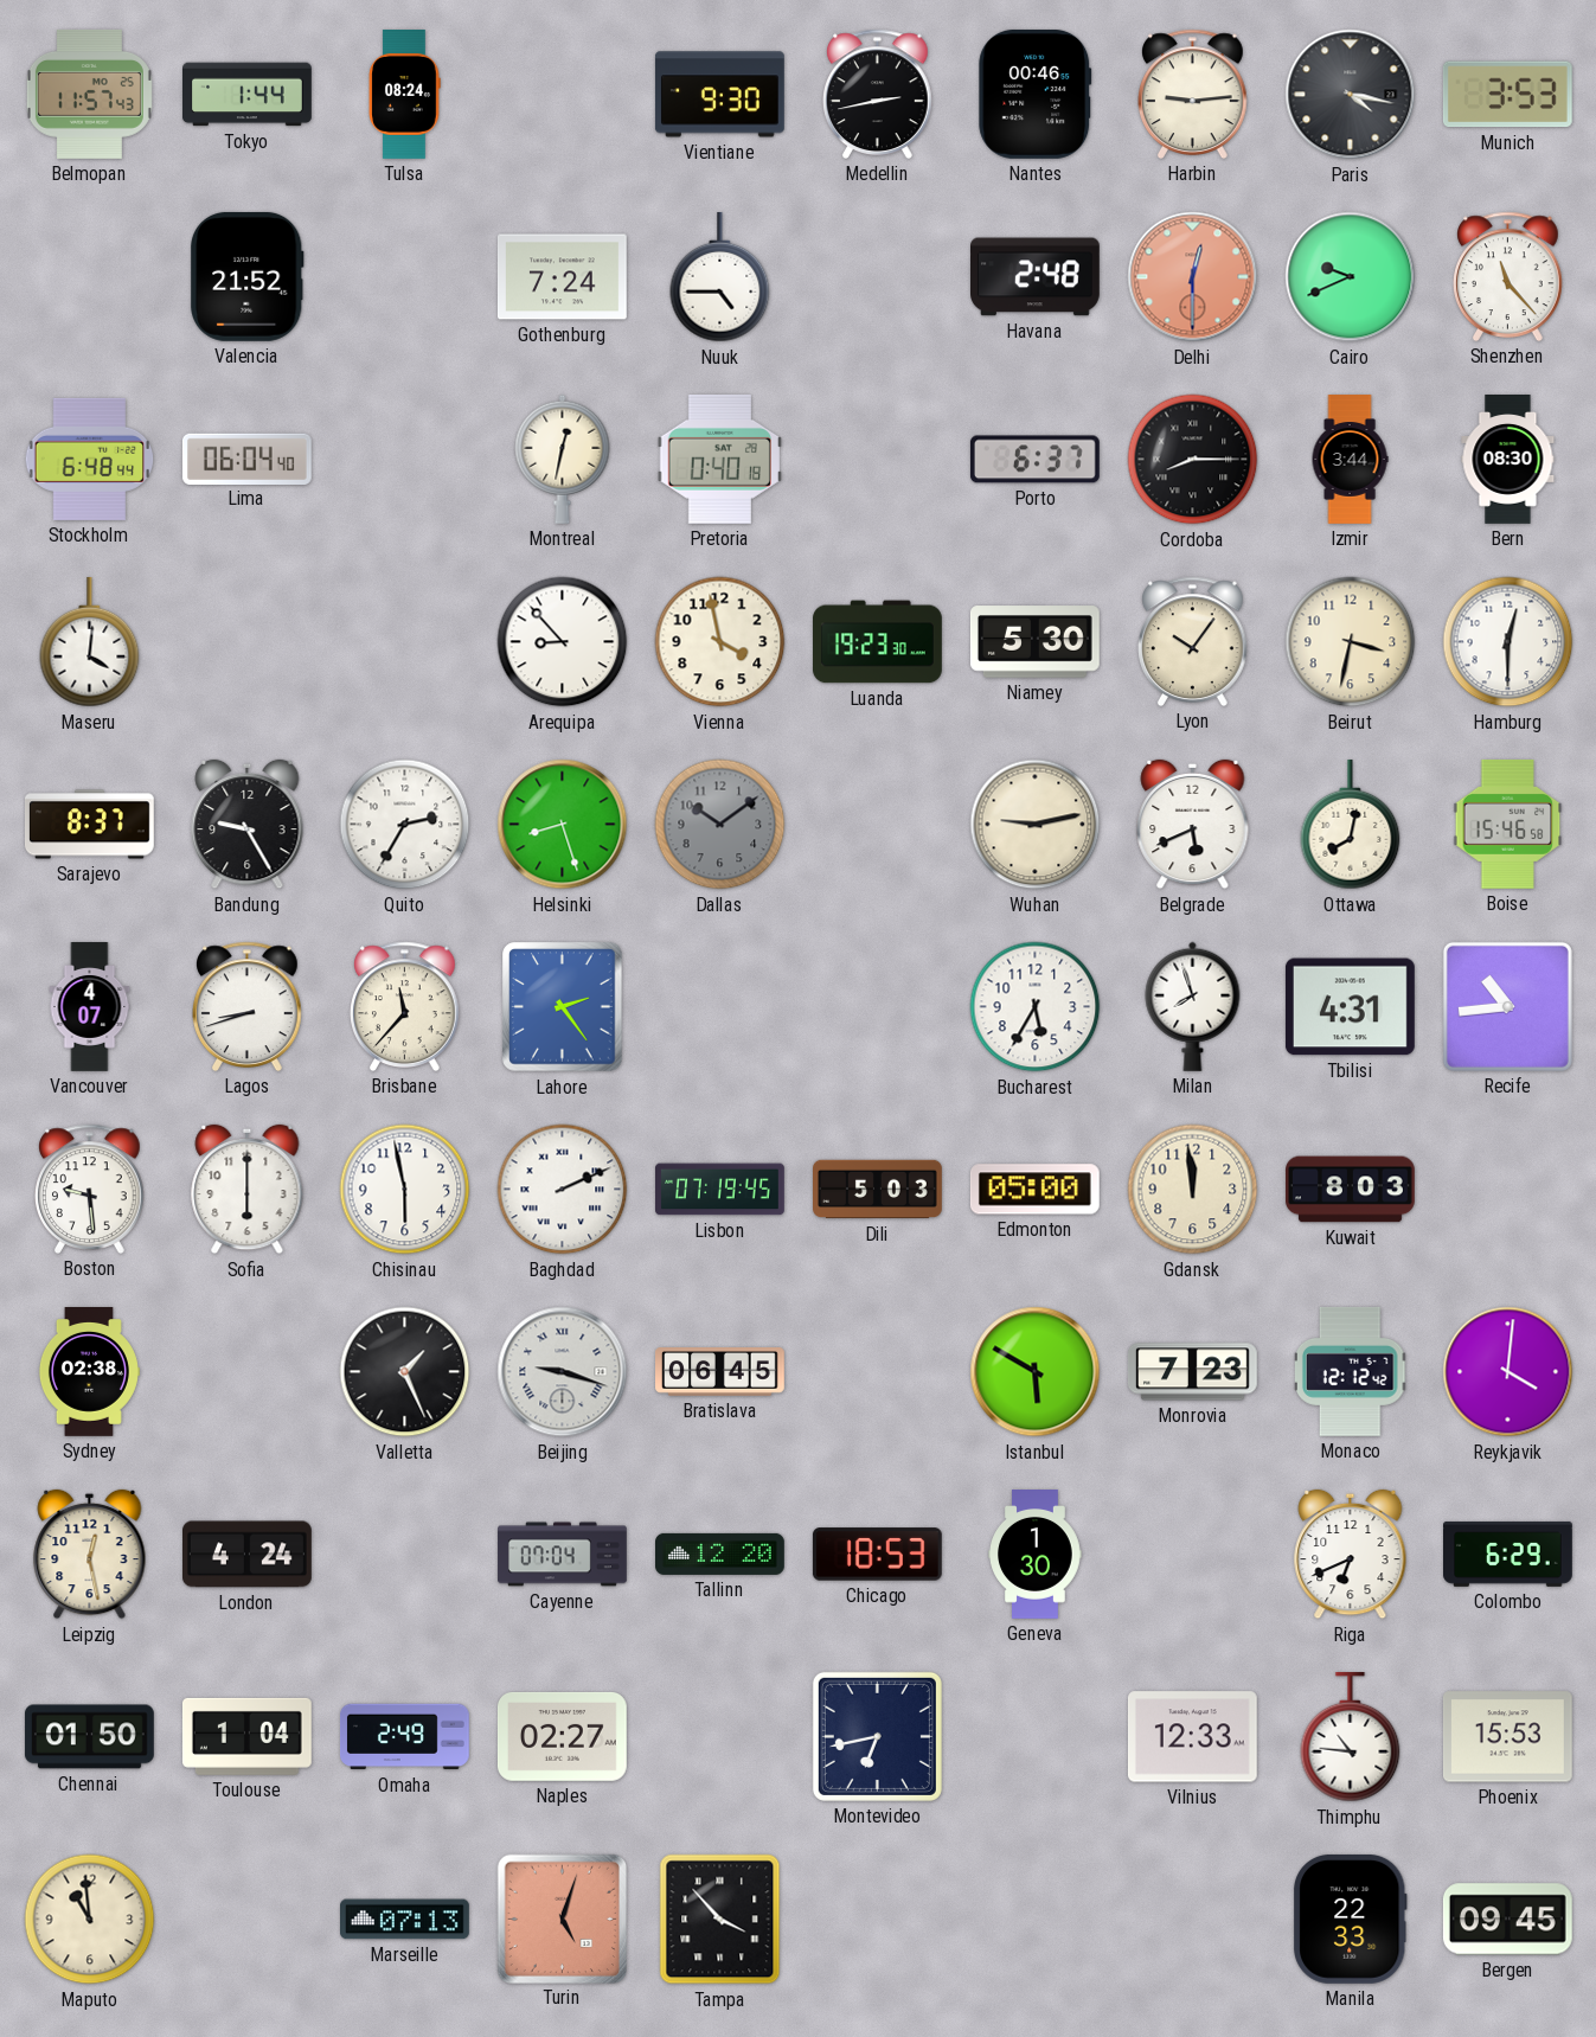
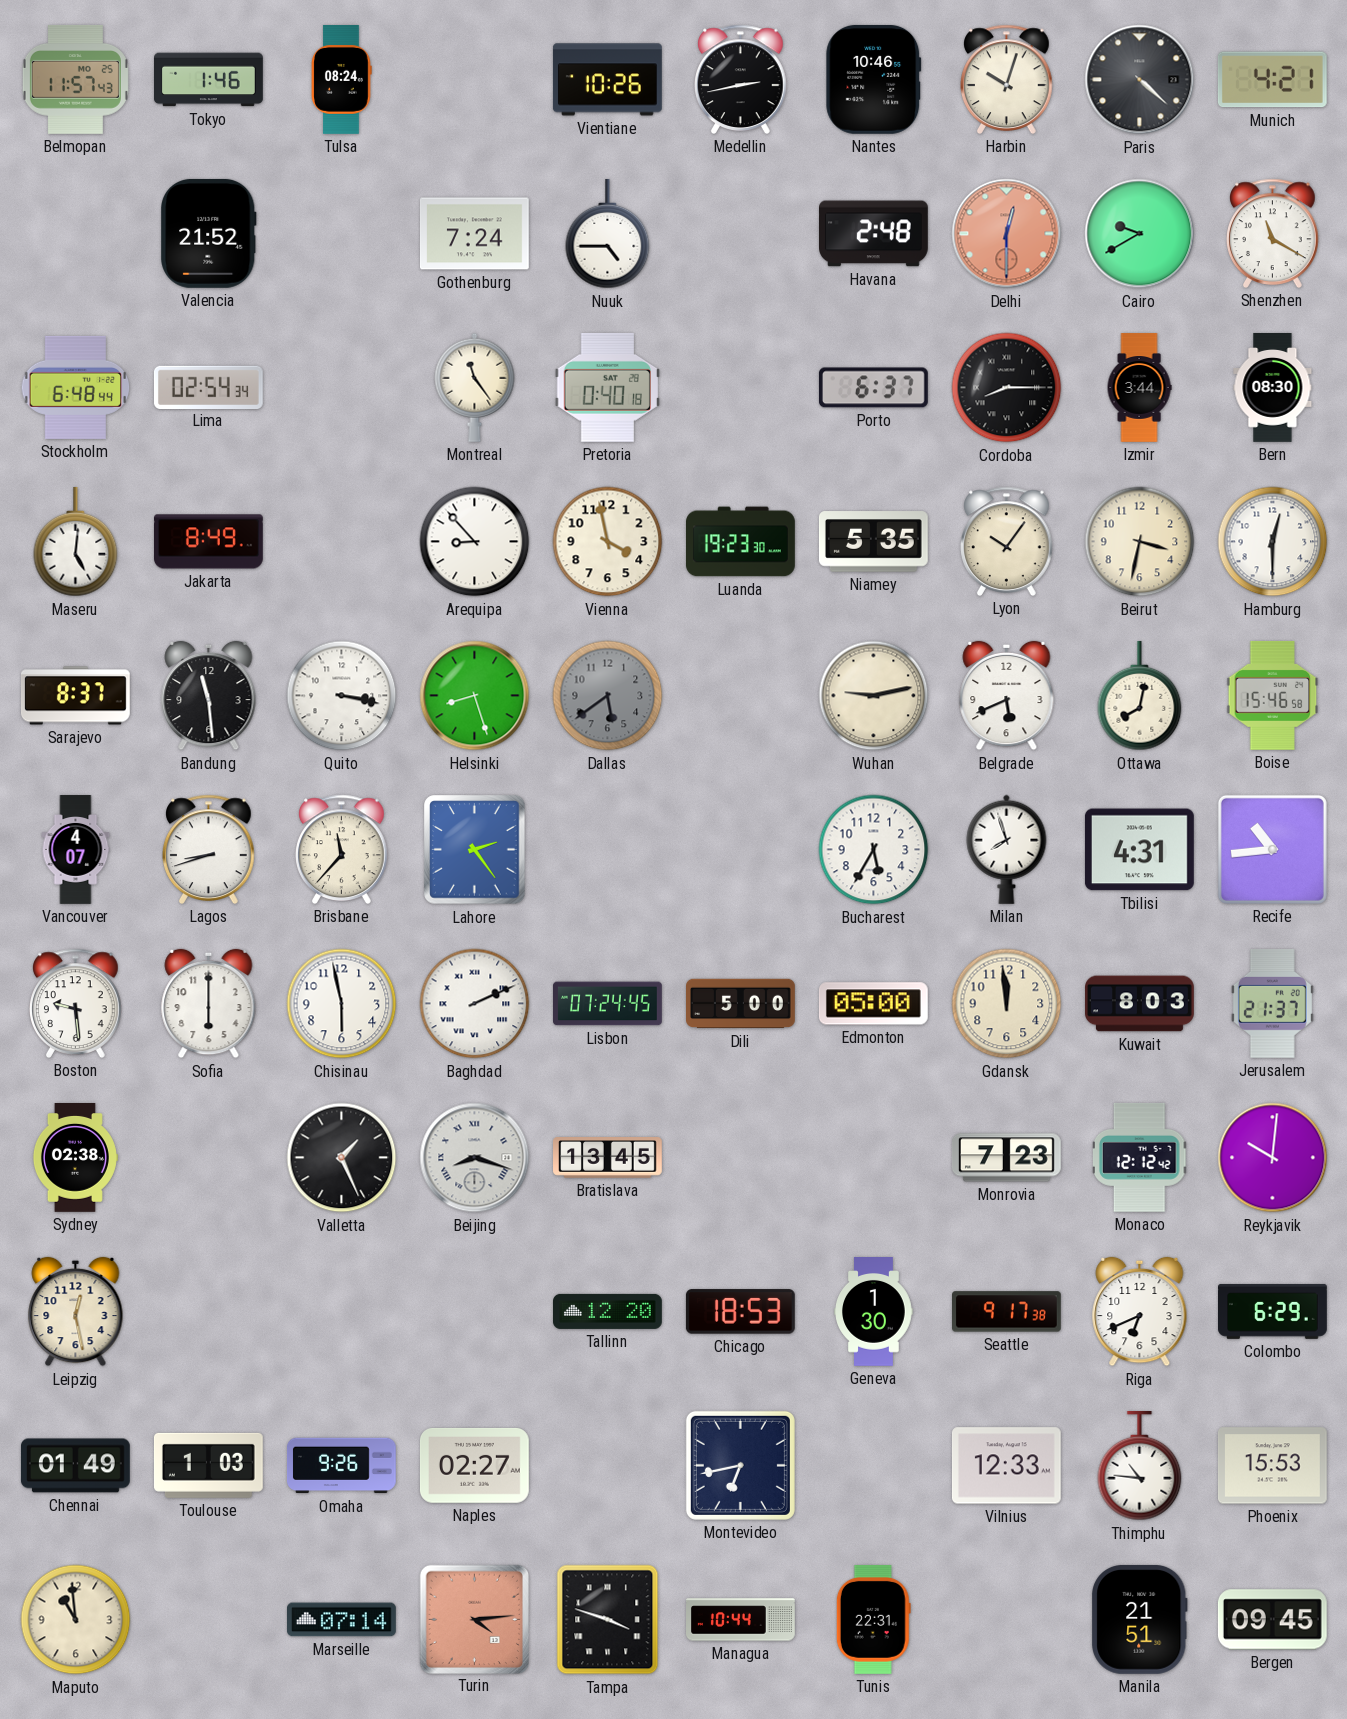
Tokyo: 1:44 -> 1:46
Vientiane: 9:30 -> 10:26
Nantes: 00:46 -> 10:46
Harbin: 9:14 -> 10:03
Paris: 4:17 -> 4:22
Munich: 3:53 -> 4:21
Cairo: 9:41 -> 9:40
Shenzhen: 11:23 -> 11:20
Lima: 06:04 -> 02:54
Montreal: 12:32 -> 11:24
Maseru: 4:01 -> 5:01
Jakarta: none -> 8:49
Niamey: 5:30 -> 5:35
Bandung: 9:25 -> 11:29
Quito: 2:35 -> 3:17
Dallas: 10:09 -> 5:39
Lisbon: 07:19 -> 07:24
Dili: 5:03 -> 5:00
Jerusalem: none -> 21:37
Beijing: 9:18 -> 8:18
Bratislava: 06:45 -> 13:45
Istanbul: 5:50 -> none
Reykjavik: 4:01 -> 10:01
London: 4:24 -> none
Cayenne: 07:04 -> none
Seattle: none -> 9:17
Chennai: 01:50 -> 01:49
Toulouse: 1:04 -> 1:03
Omaha: 2:49 -> 9:26
Marseille: 07:13 -> 07:14
Turin: 5:03 -> 4:14
Tampa: 3:53 -> 3:48
Managua: none -> 10:44
Tunis: none -> 22:31
Manila: 22:33 -> 21:51
